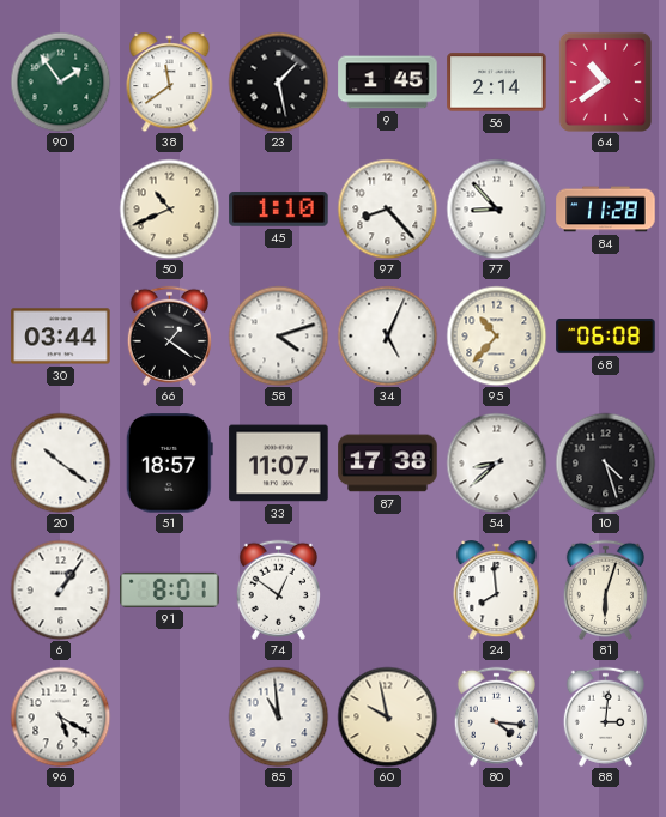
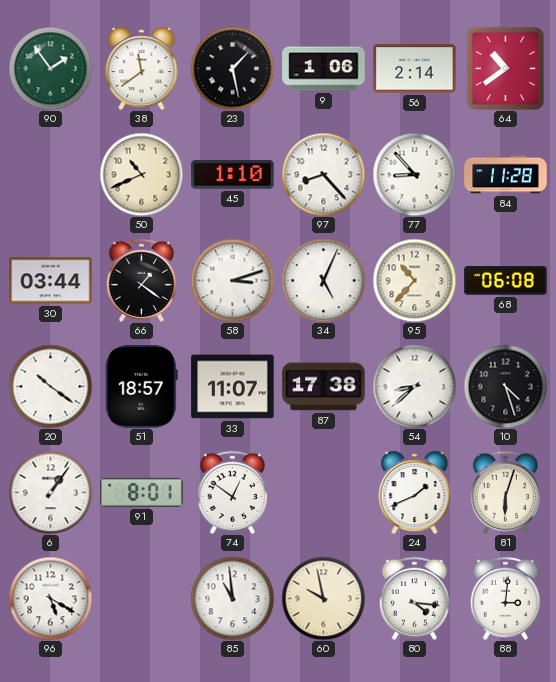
9: 1:45 -> 1:06
58: 4:12 -> 3:12
24: 7:59 -> 1:41
